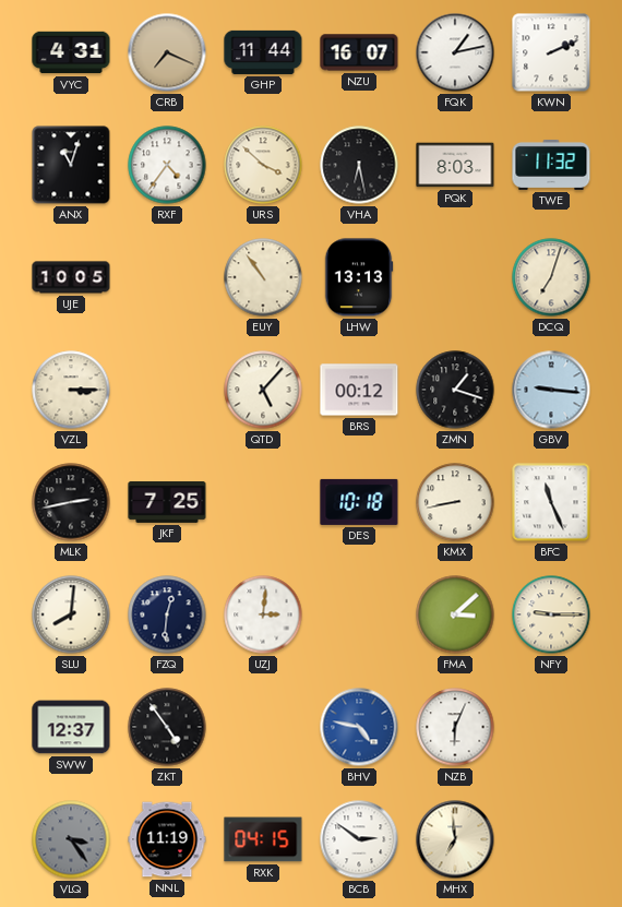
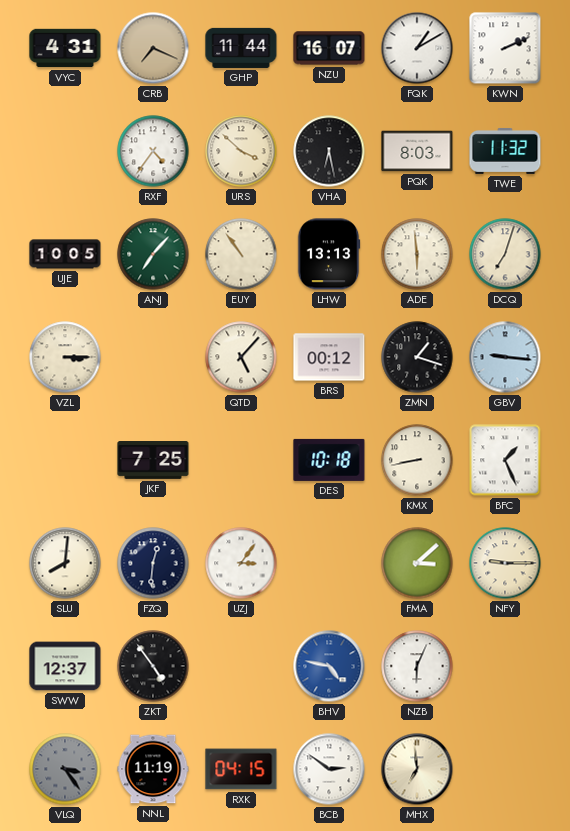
FQK: 1:13 -> 1:10
ANX: 11:03 -> none
ANJ: none -> 7:07
ADE: none -> 5:59
MLK: 2:43 -> none
BFC: 11:26 -> 1:26
UZJ: 3:01 -> 3:06
